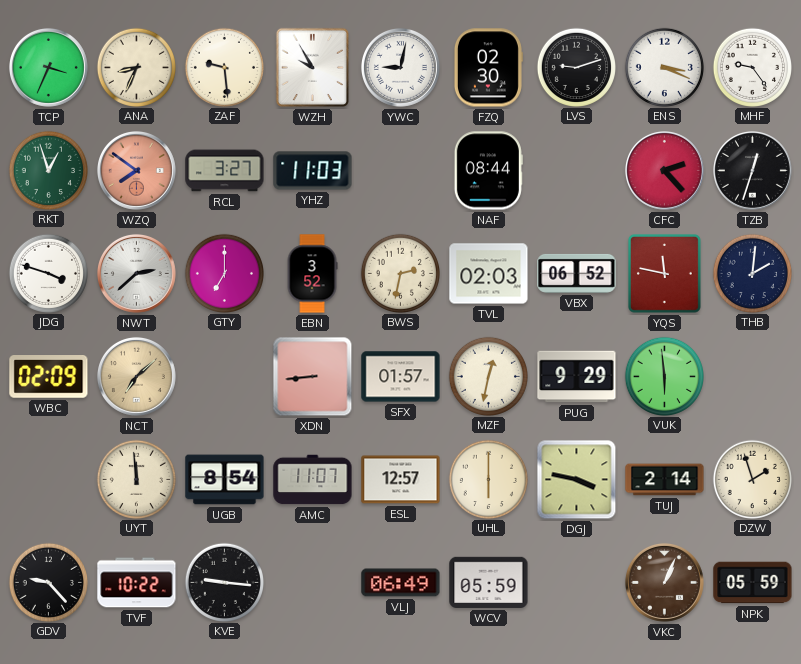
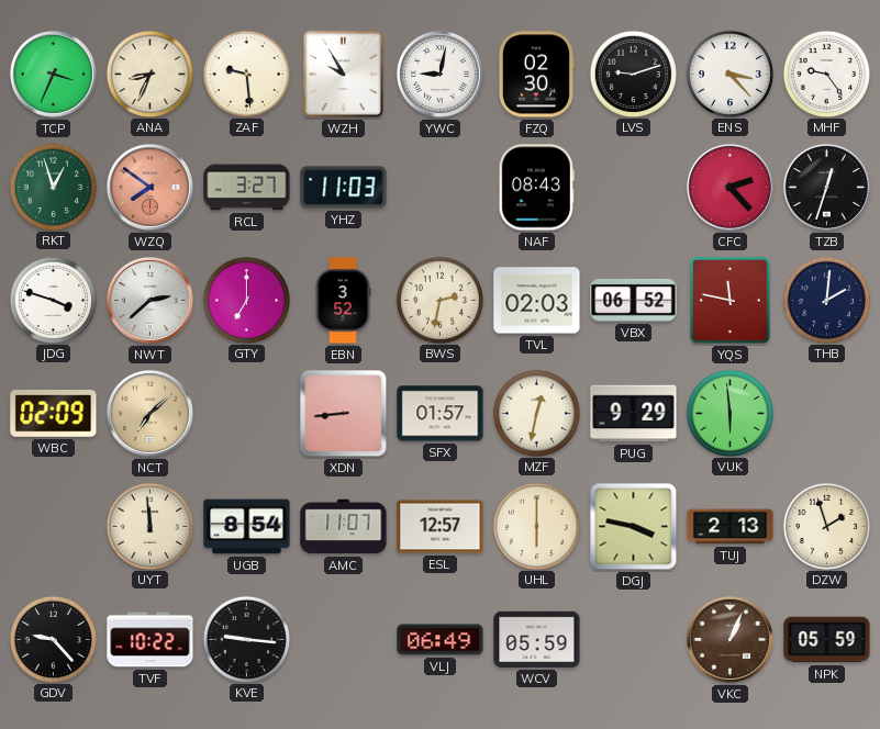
ENS: 3:19 -> 3:23
NAF: 08:44 -> 08:43
TUJ: 2:14 -> 2:13
